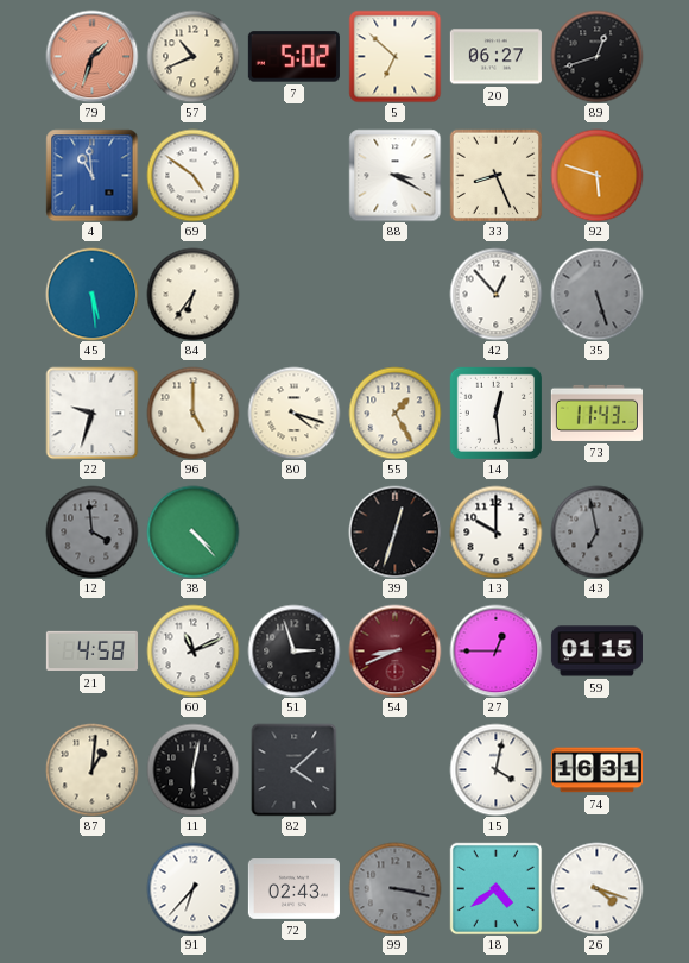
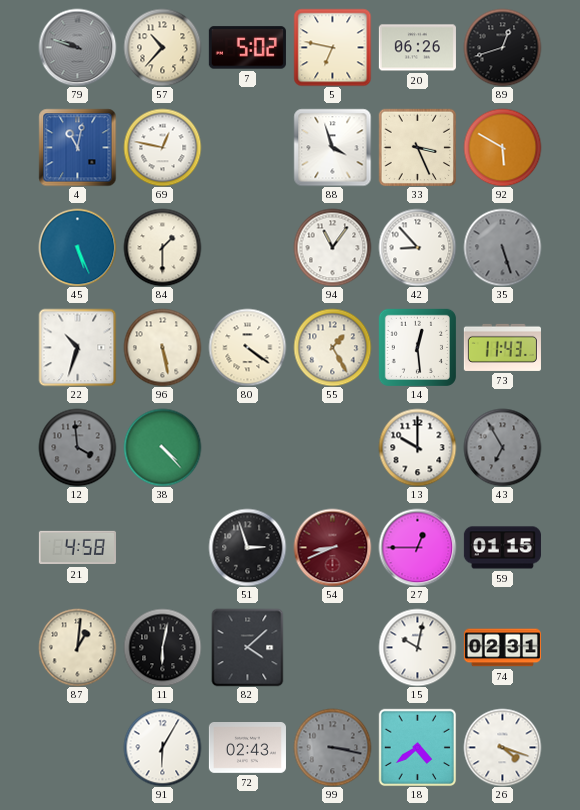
79: 1:33 -> 9:48
79 dial: salmon -> grey
57: 10:41 -> 10:37
5: 6:52 -> 6:47
20: 06:27 -> 06:26
4: 10:59 -> 11:02
69: 4:51 -> 12:47
88: 3:20 -> 3:57
33: 8:26 -> 3:26
92: 5:48 -> 5:50
45: 5:29 -> 5:26
84: 6:36 -> 1:30
94: none -> 11:06
42: 12:53 -> 8:53
22: 9:33 -> 10:33
96: 5:00 -> 5:28
80: 4:18 -> 4:21
39: 12:33 -> none
43: 6:58 -> 6:55
60: 11:11 -> none
15: 4:02 -> 10:02
74: 16:31 -> 02:31
91: 6:37 -> 6:05
